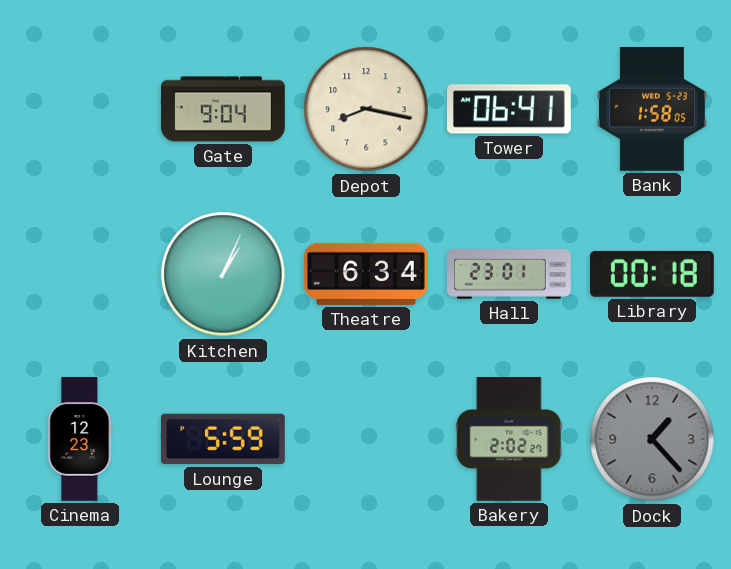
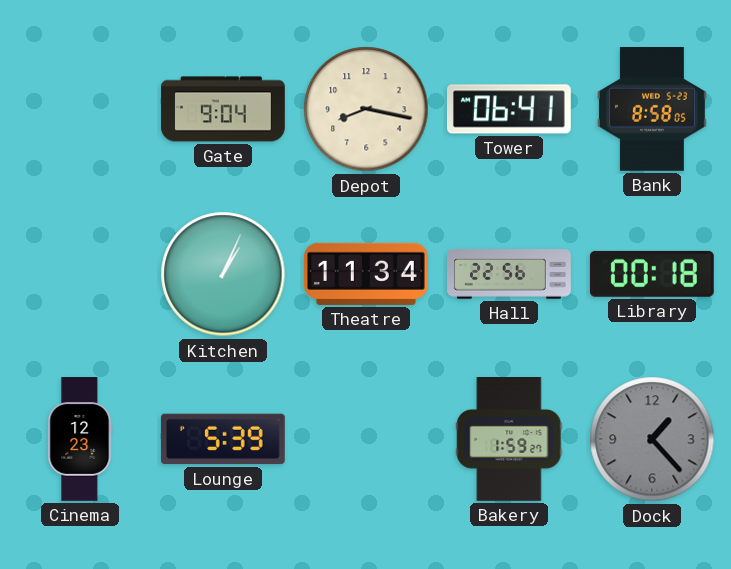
Bank: 1:58 -> 8:58
Theatre: 6:34 -> 11:34
Hall: 23:01 -> 22:56
Lounge: 5:59 -> 5:39
Bakery: 2:02 -> 1:59
